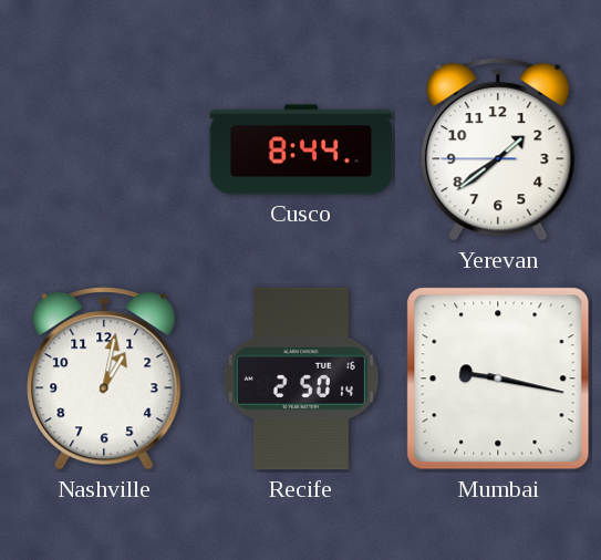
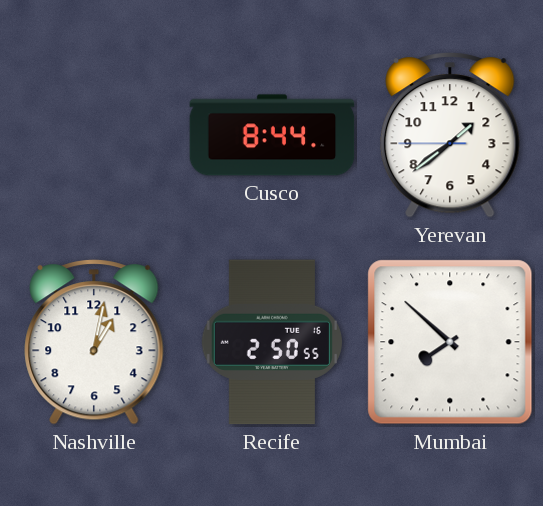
Recife: 2:50:14 -> 2:50:55
Mumbai: 9:17 -> 7:52
